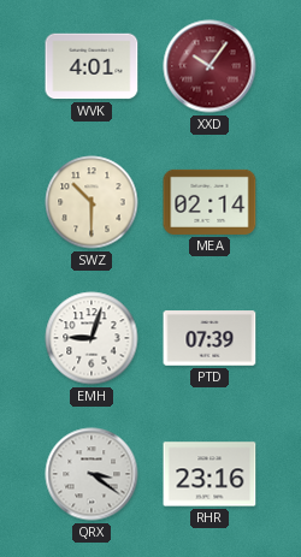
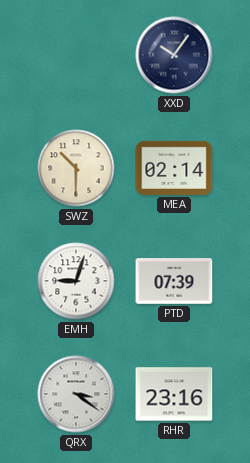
WVK: 4:01 -> none
XXD dial: burgundy -> navy
